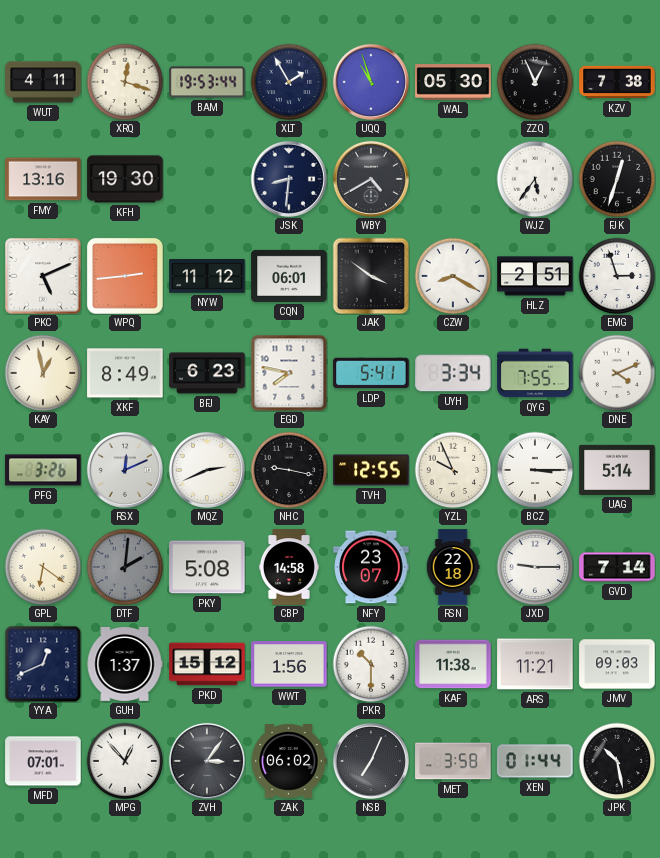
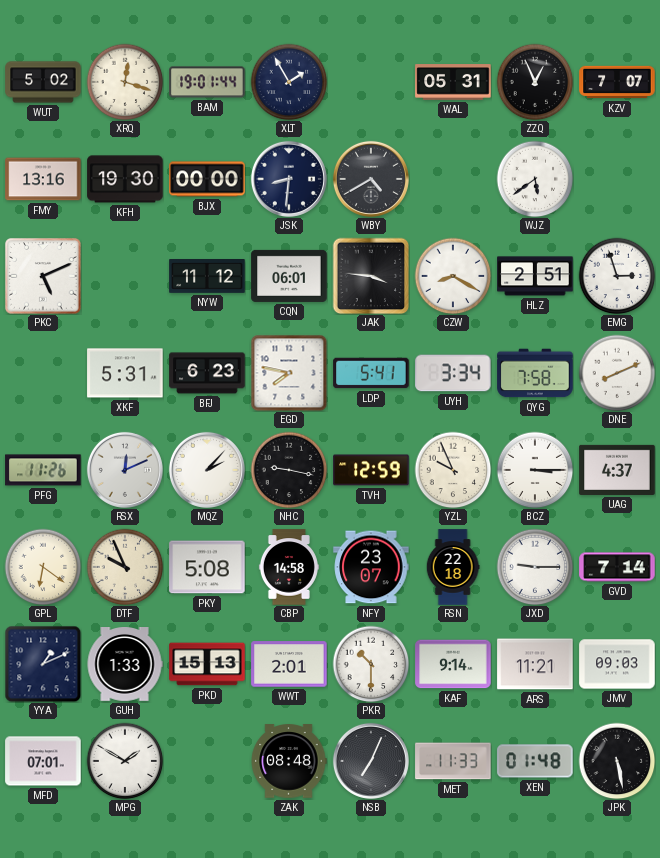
WUT: 4:11 -> 5:02
BAM: 19:53 -> 19:01
UQQ: 10:57 -> none
WAL: 05:30 -> 05:31
KZV: 7:38 -> 7:07
BJX: none -> 00:00
WJZ: 5:36 -> 5:39
FJK: 12:33 -> none
WPQ: 2:44 -> none
JAK: 3:51 -> 3:46
KAY: 12:58 -> none
XKF: 8:49 -> 5:31
QYG: 7:55 -> 7:58
DNE: 4:11 -> 8:11
PFG: 3:26 -> 11:26
MQZ: 2:41 -> 2:07
TVH: 12:55 -> 12:59
UAG: 5:14 -> 4:37
DTF: 2:01 -> 9:56
DTF dial: grey -> cream
YYA: 12:41 -> 1:11
GUH: 1:37 -> 1:33
PKD: 15:12 -> 15:13
WWT: 1:56 -> 2:01
KAF: 11:38 -> 9:14
MPG: 12:53 -> 1:50
ZVH: 3:06 -> none
ZAK: 06:02 -> 08:48
MET: 3:58 -> 11:33
XEN: 01:44 -> 01:48
JPK: 10:28 -> 5:28
